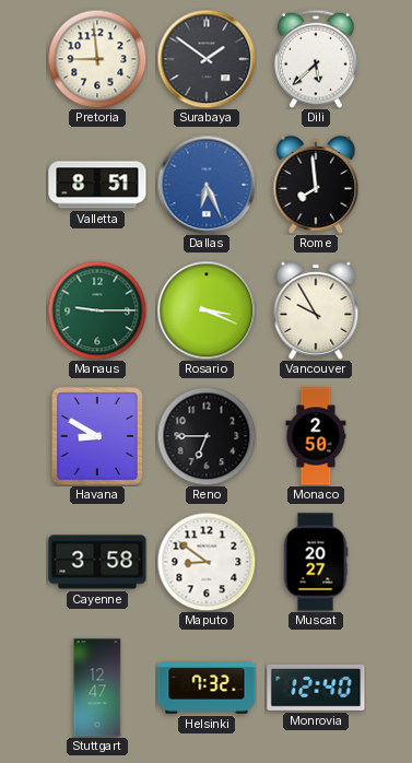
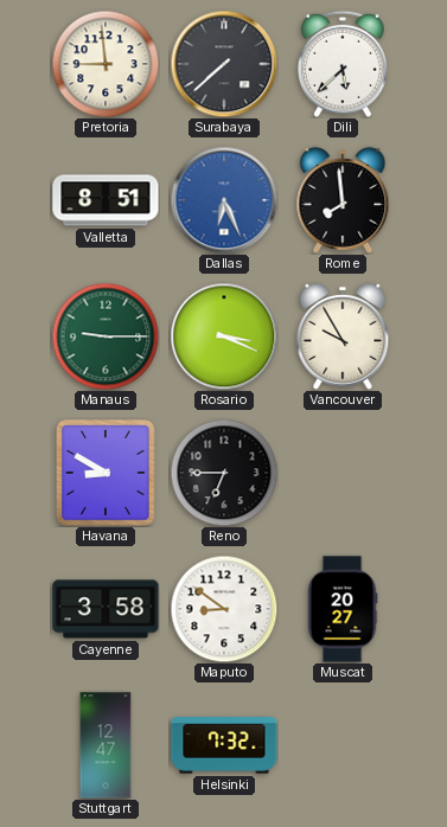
Surabaya: 1:51 -> 7:38
Monaco: 2:50 -> none
Monrovia: 12:40 -> none
